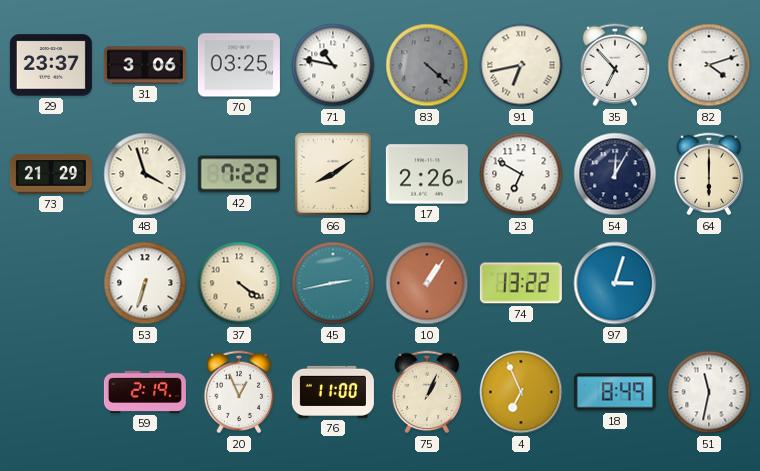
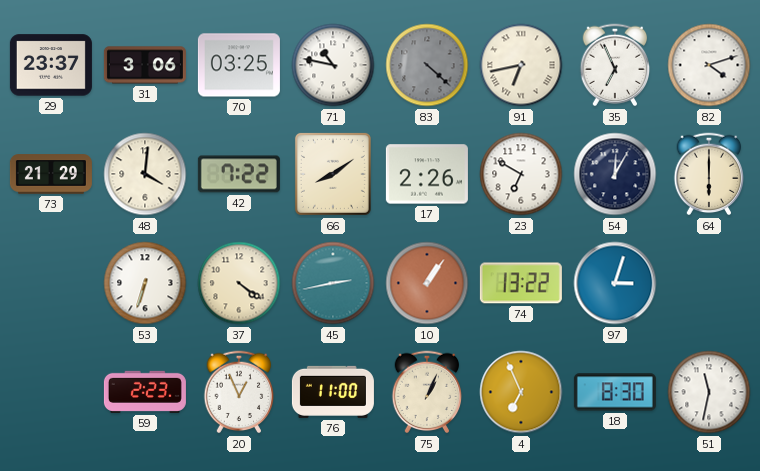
35: 6:53 -> 6:56
48: 3:57 -> 4:01
59: 2:19 -> 2:23
18: 8:49 -> 8:30
